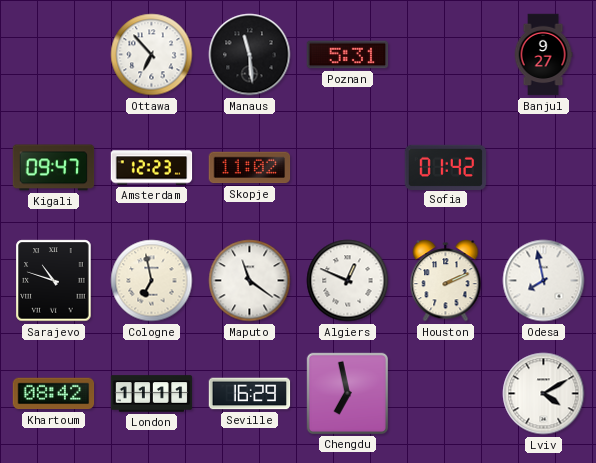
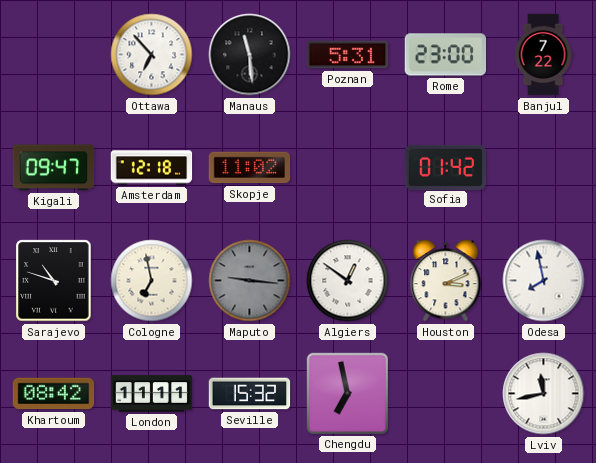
Rome: none -> 23:00
Banjul: 9:27 -> 7:22
Amsterdam: 12:23 -> 12:18
Maputo: 11:21 -> 9:16
Maputo dial: white -> grey
Algiers: 12:49 -> 12:51
Houston: 2:11 -> 3:11
Seville: 16:29 -> 15:32
Lviv: 4:10 -> 11:43
